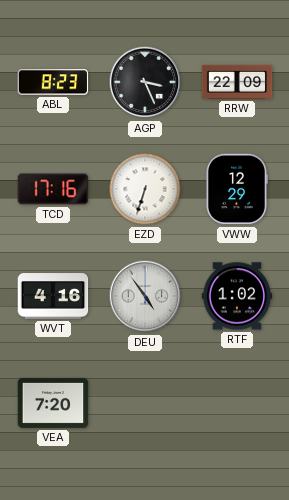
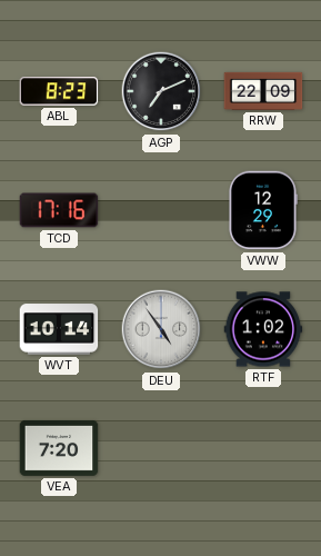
AGP: 3:26 -> 7:11
EZD: 6:33 -> none
WVT: 4:16 -> 10:14
